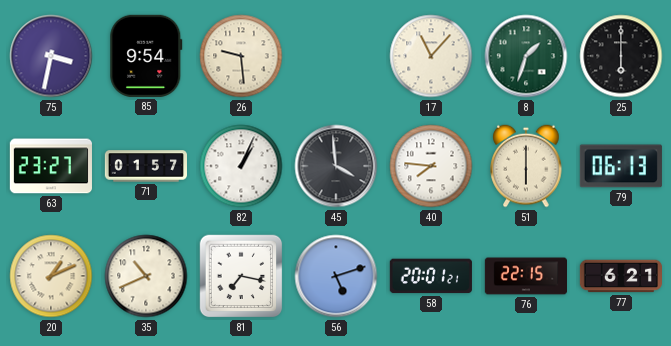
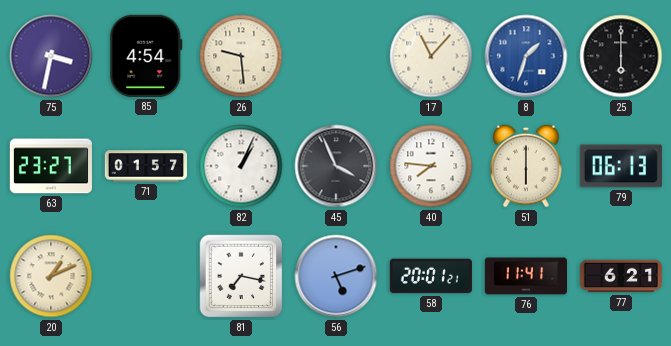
85: 9:54 -> 4:54
8 dial: green -> blue
45: 3:59 -> 3:56
35: 10:41 -> none
76: 22:15 -> 11:41
